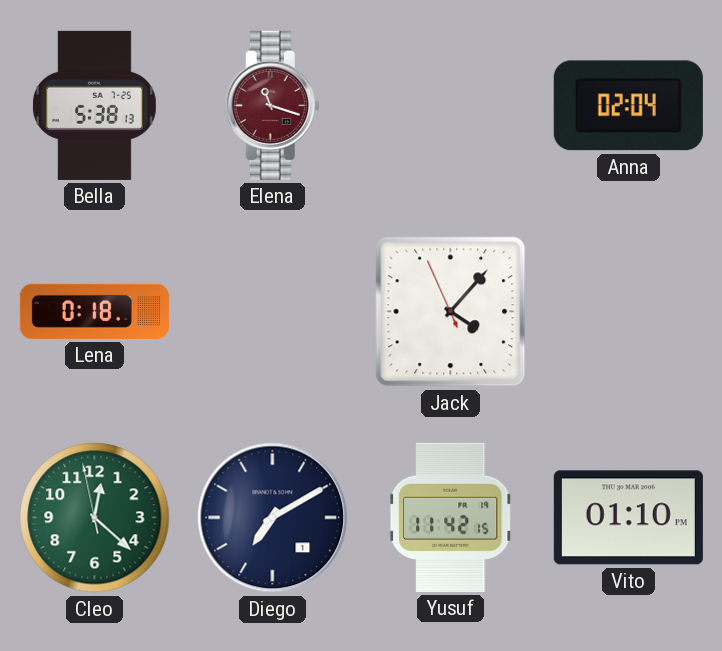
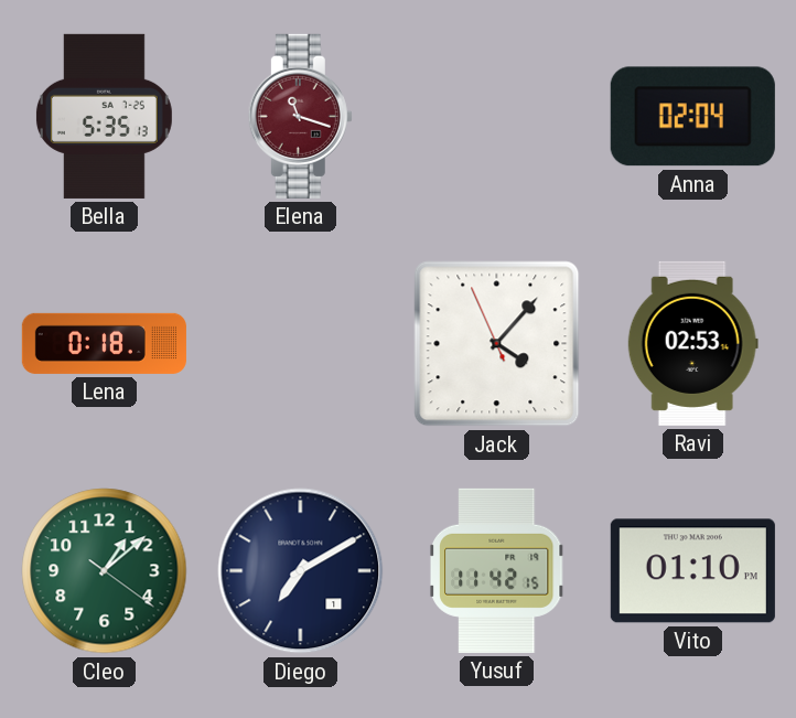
Bella: 5:38 -> 5:35
Ravi: none -> 02:53
Cleo: 12:21 -> 1:08
